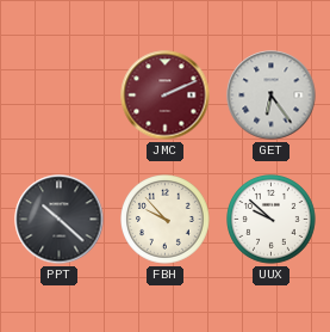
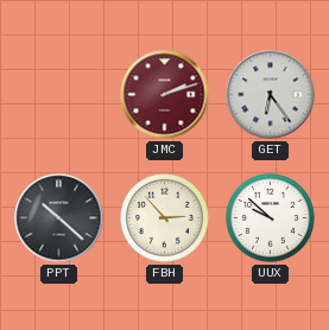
JMC: 2:11 -> 2:12
FBH: 9:53 -> 2:53
